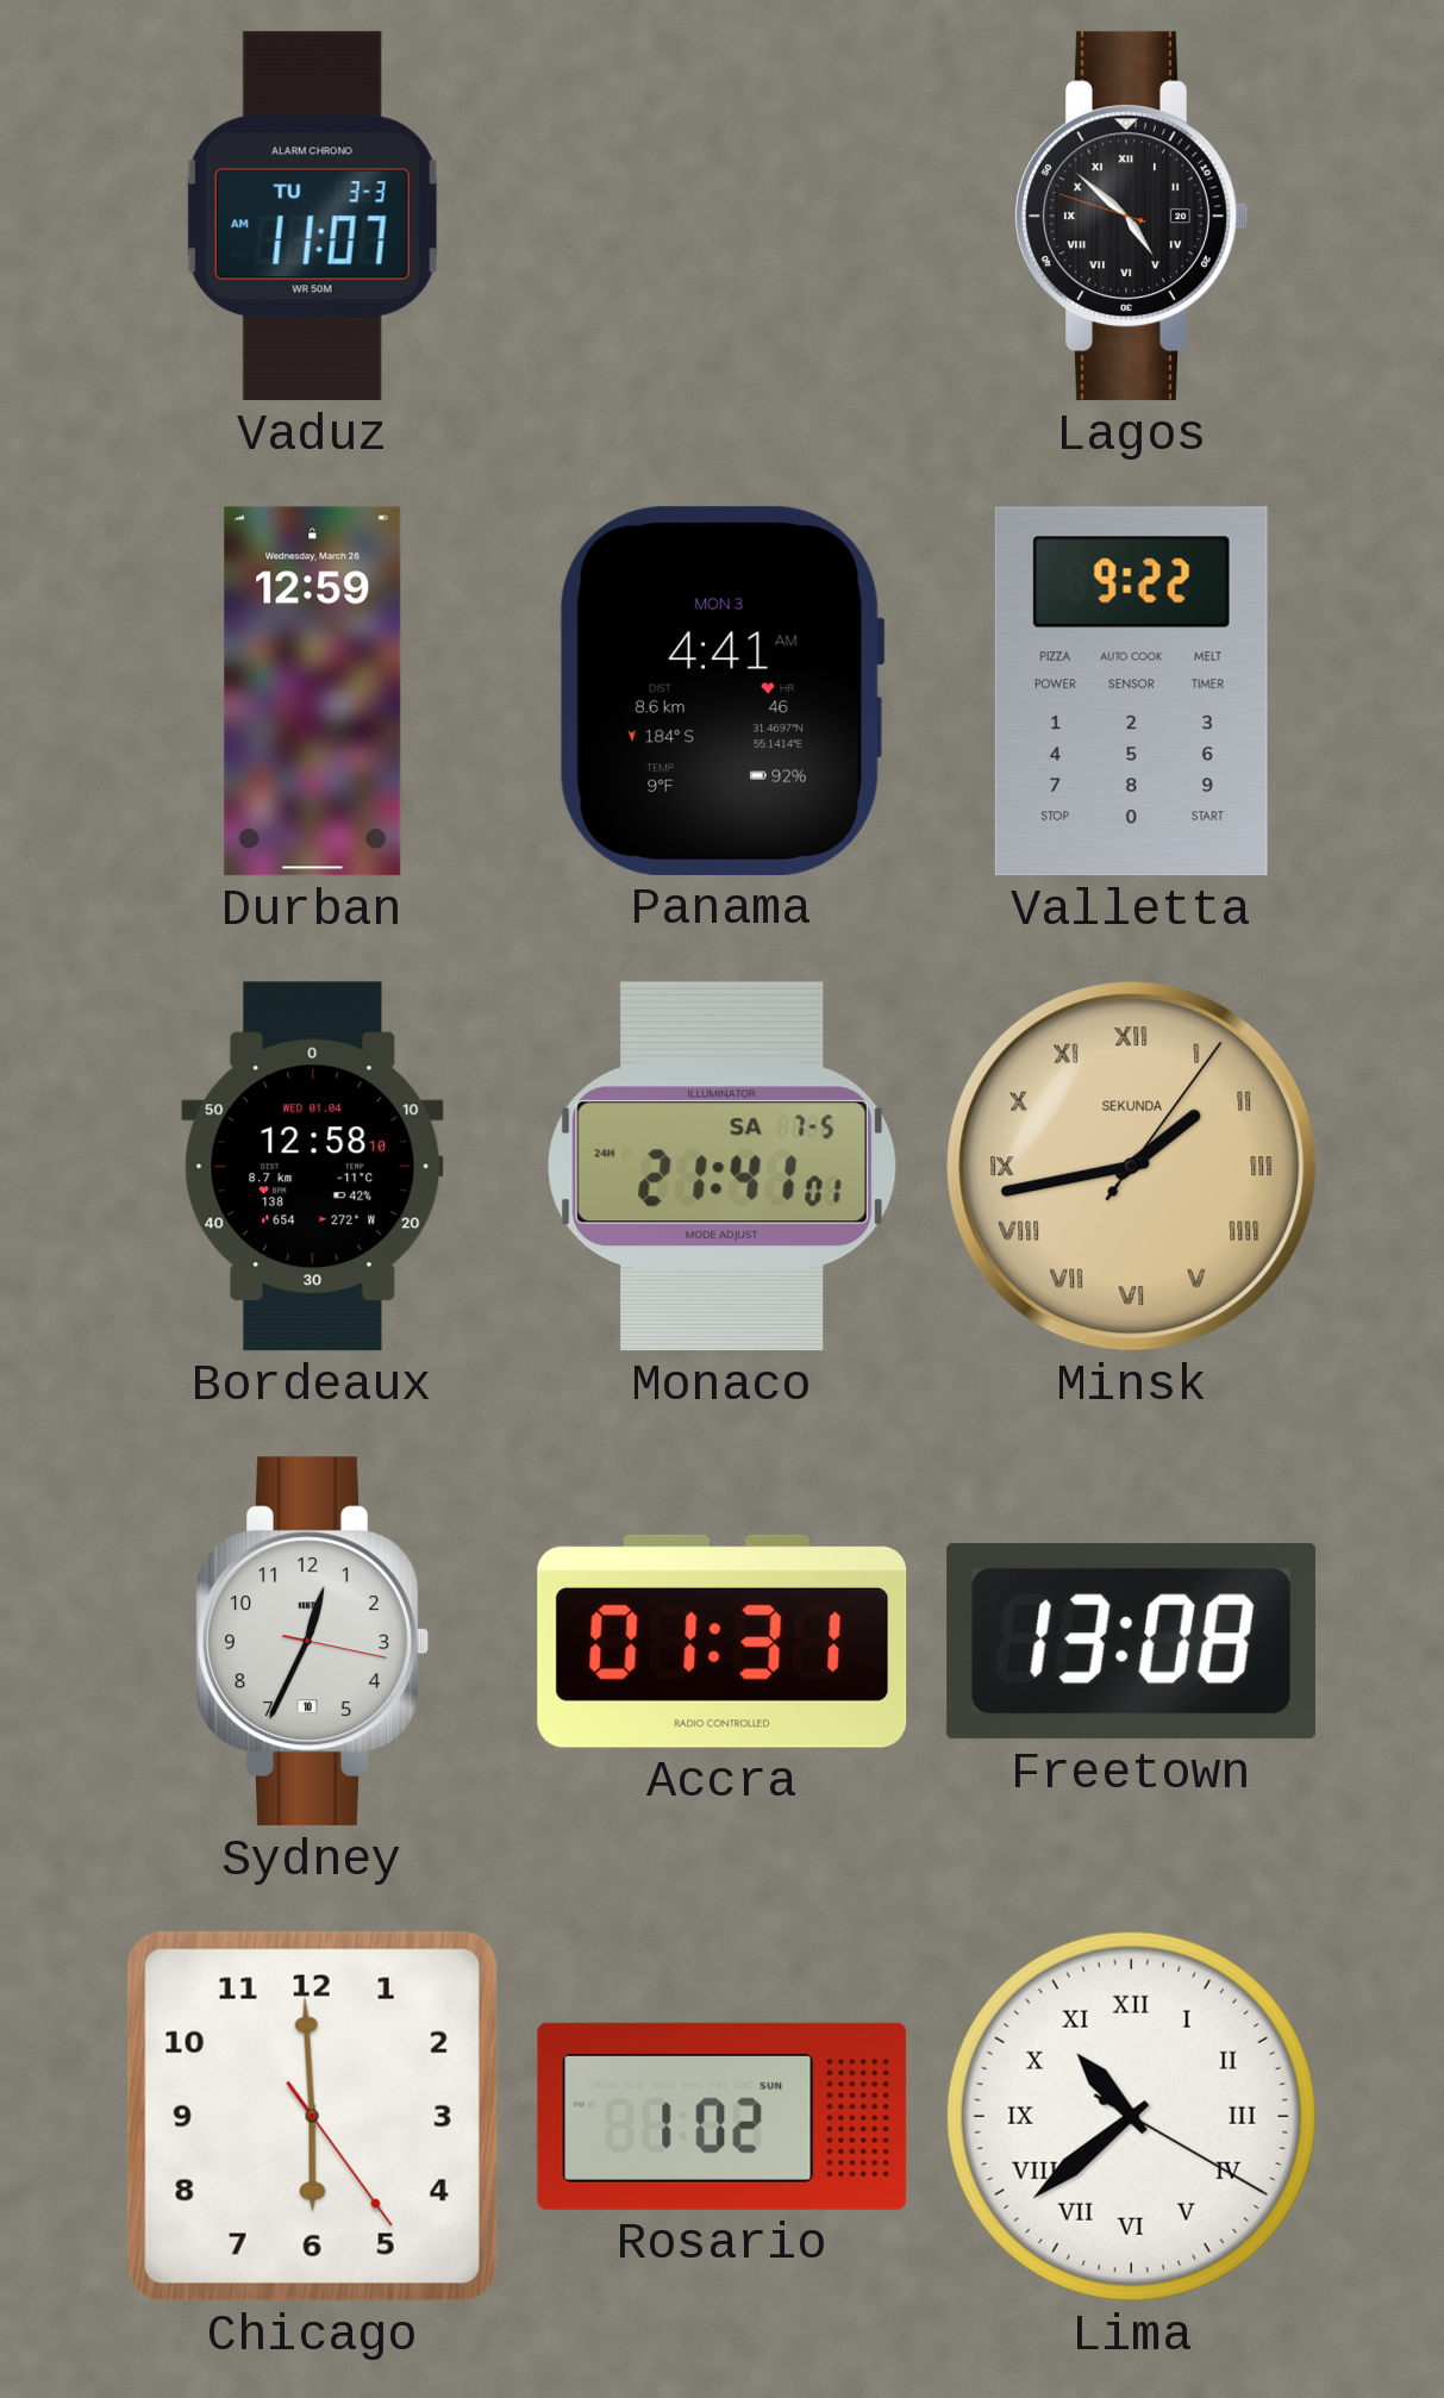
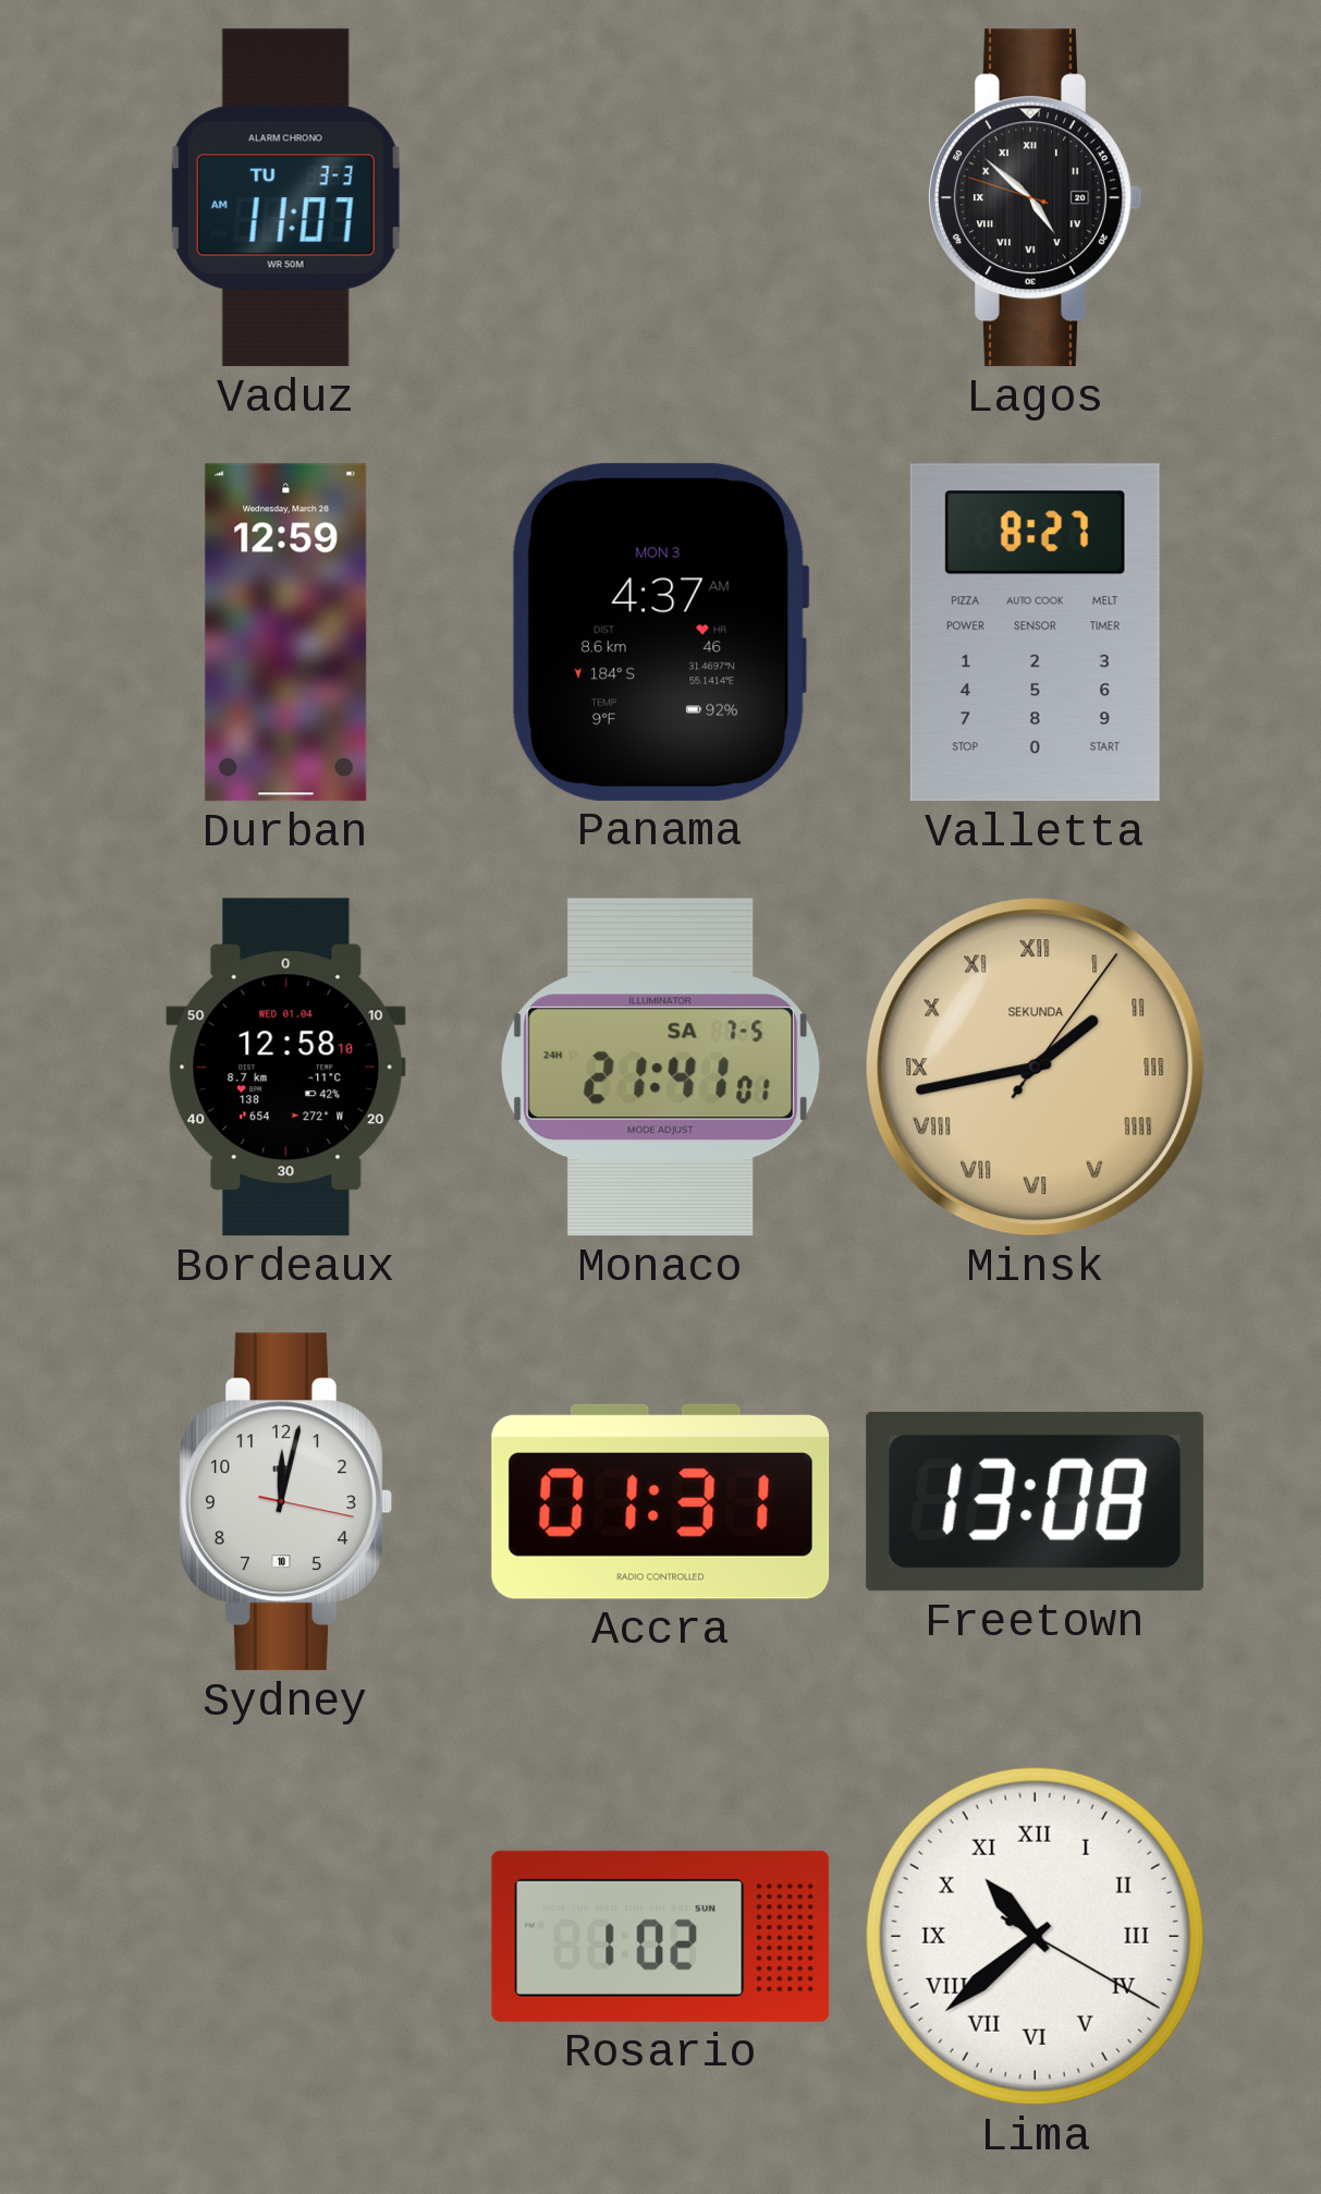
Panama: 4:41 -> 4:37
Valletta: 9:22 -> 8:27
Sydney: 12:34 -> 12:02
Chicago: 5:59 -> none
